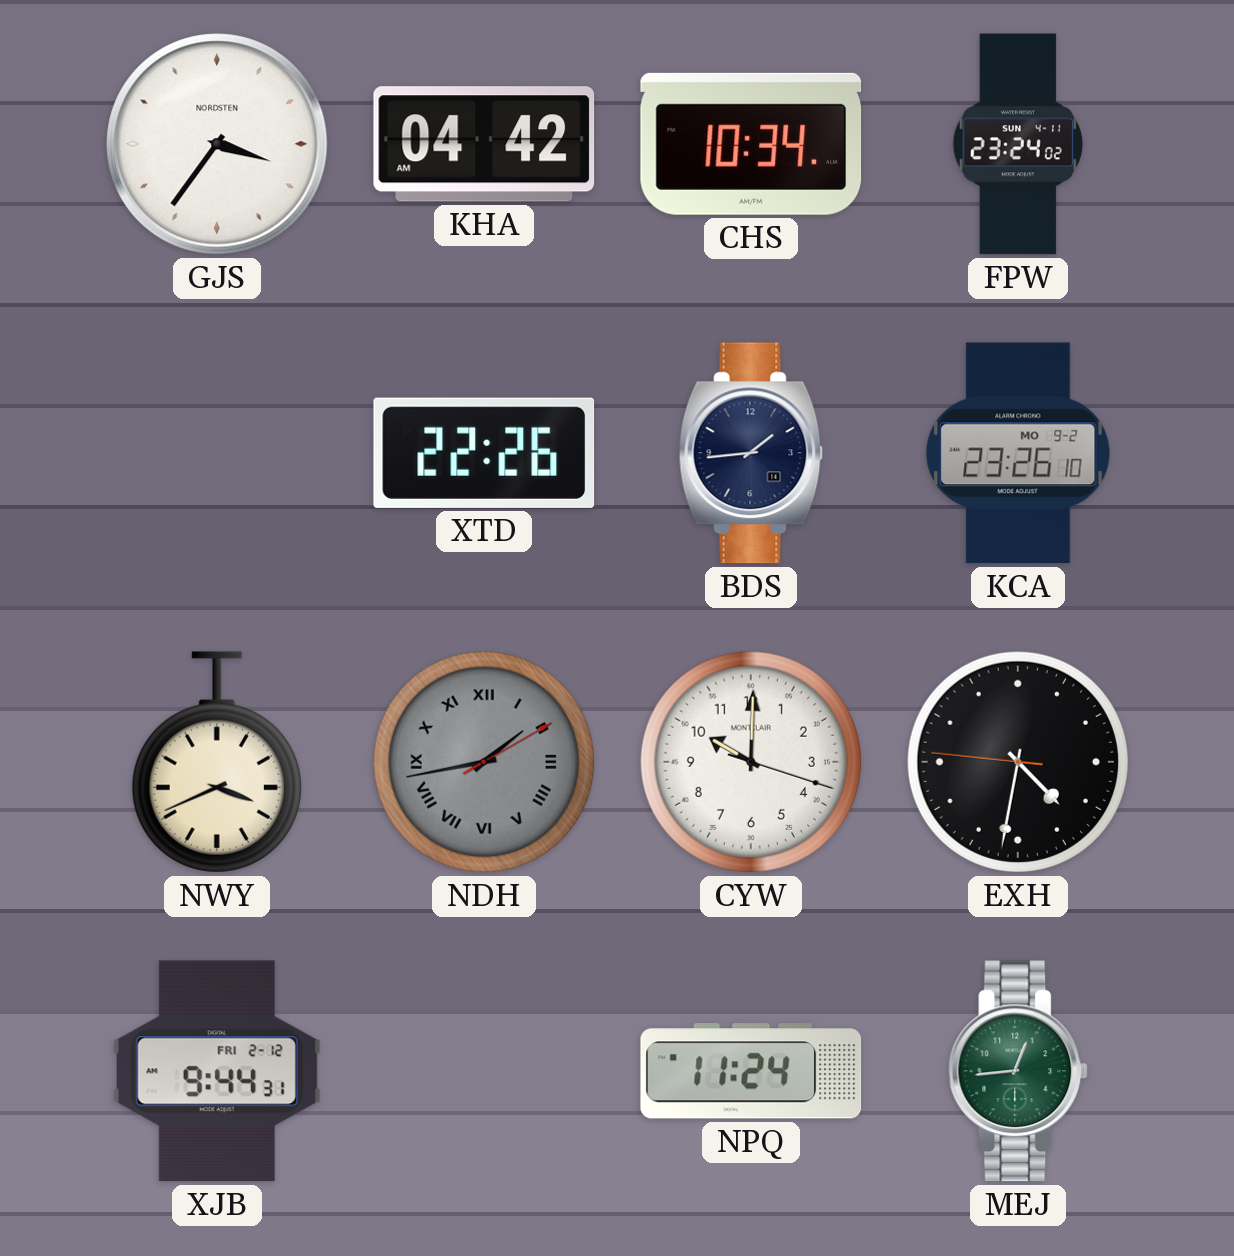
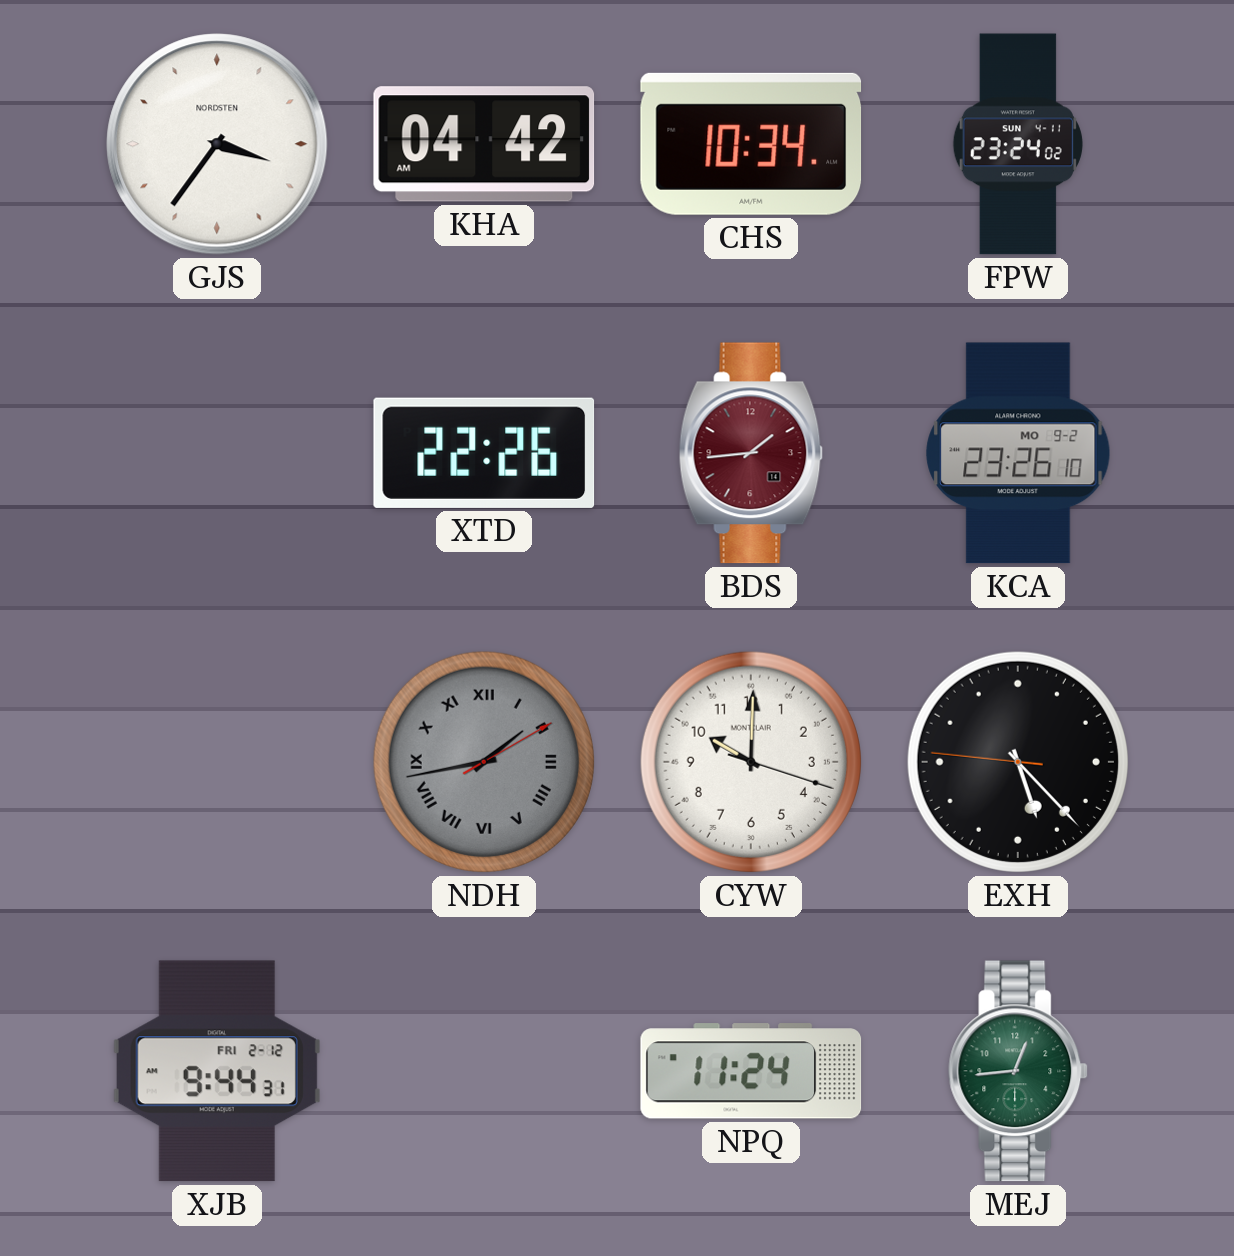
BDS dial: navy -> burgundy
NWY: 3:41 -> none
EXH: 4:31 -> 5:22
